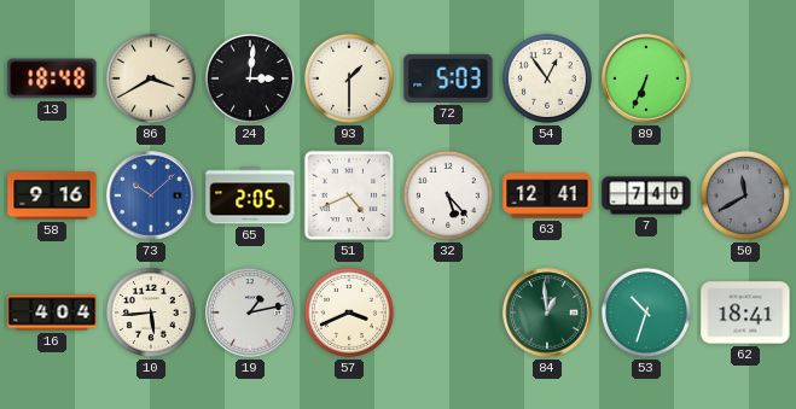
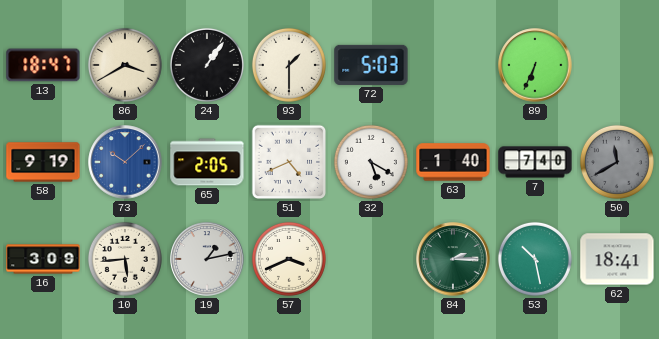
13: 18:48 -> 18:47
24: 3:01 -> 1:06
54: 12:54 -> none
58: 9:16 -> 9:19
32: 5:23 -> 5:20
63: 12:41 -> 1:40
16: 4:04 -> 3:09
84: 12:59 -> 2:15
53: 10:33 -> 10:28
